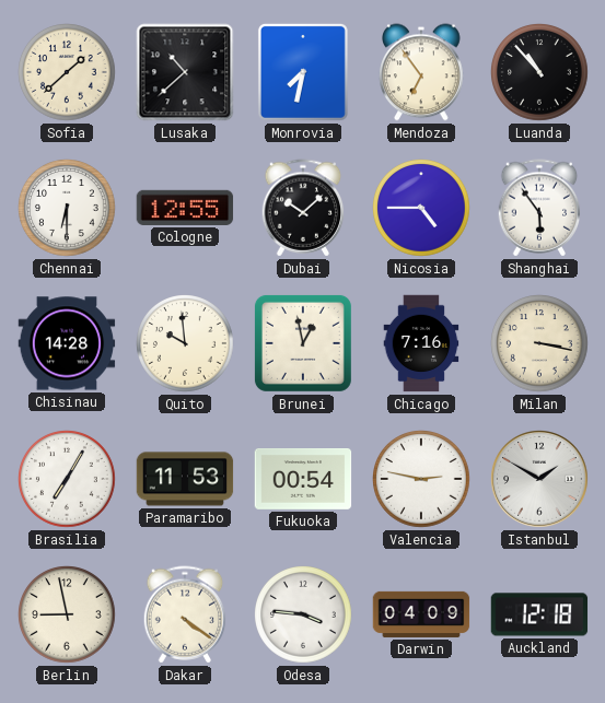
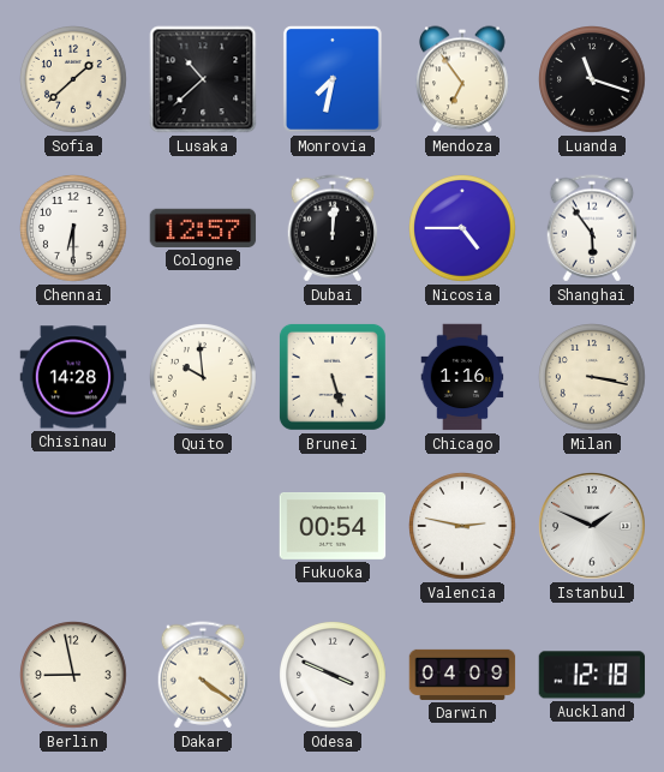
Luanda: 10:53 -> 11:18
Cologne: 12:55 -> 12:57
Dubai: 10:08 -> 12:01
Brunei: 12:58 -> 5:27
Chicago: 7:16 -> 1:16
Brasilia: 7:05 -> none
Paramaribo: 11:53 -> none
Istanbul: 1:50 -> 1:49
Odesa: 3:46 -> 3:49
